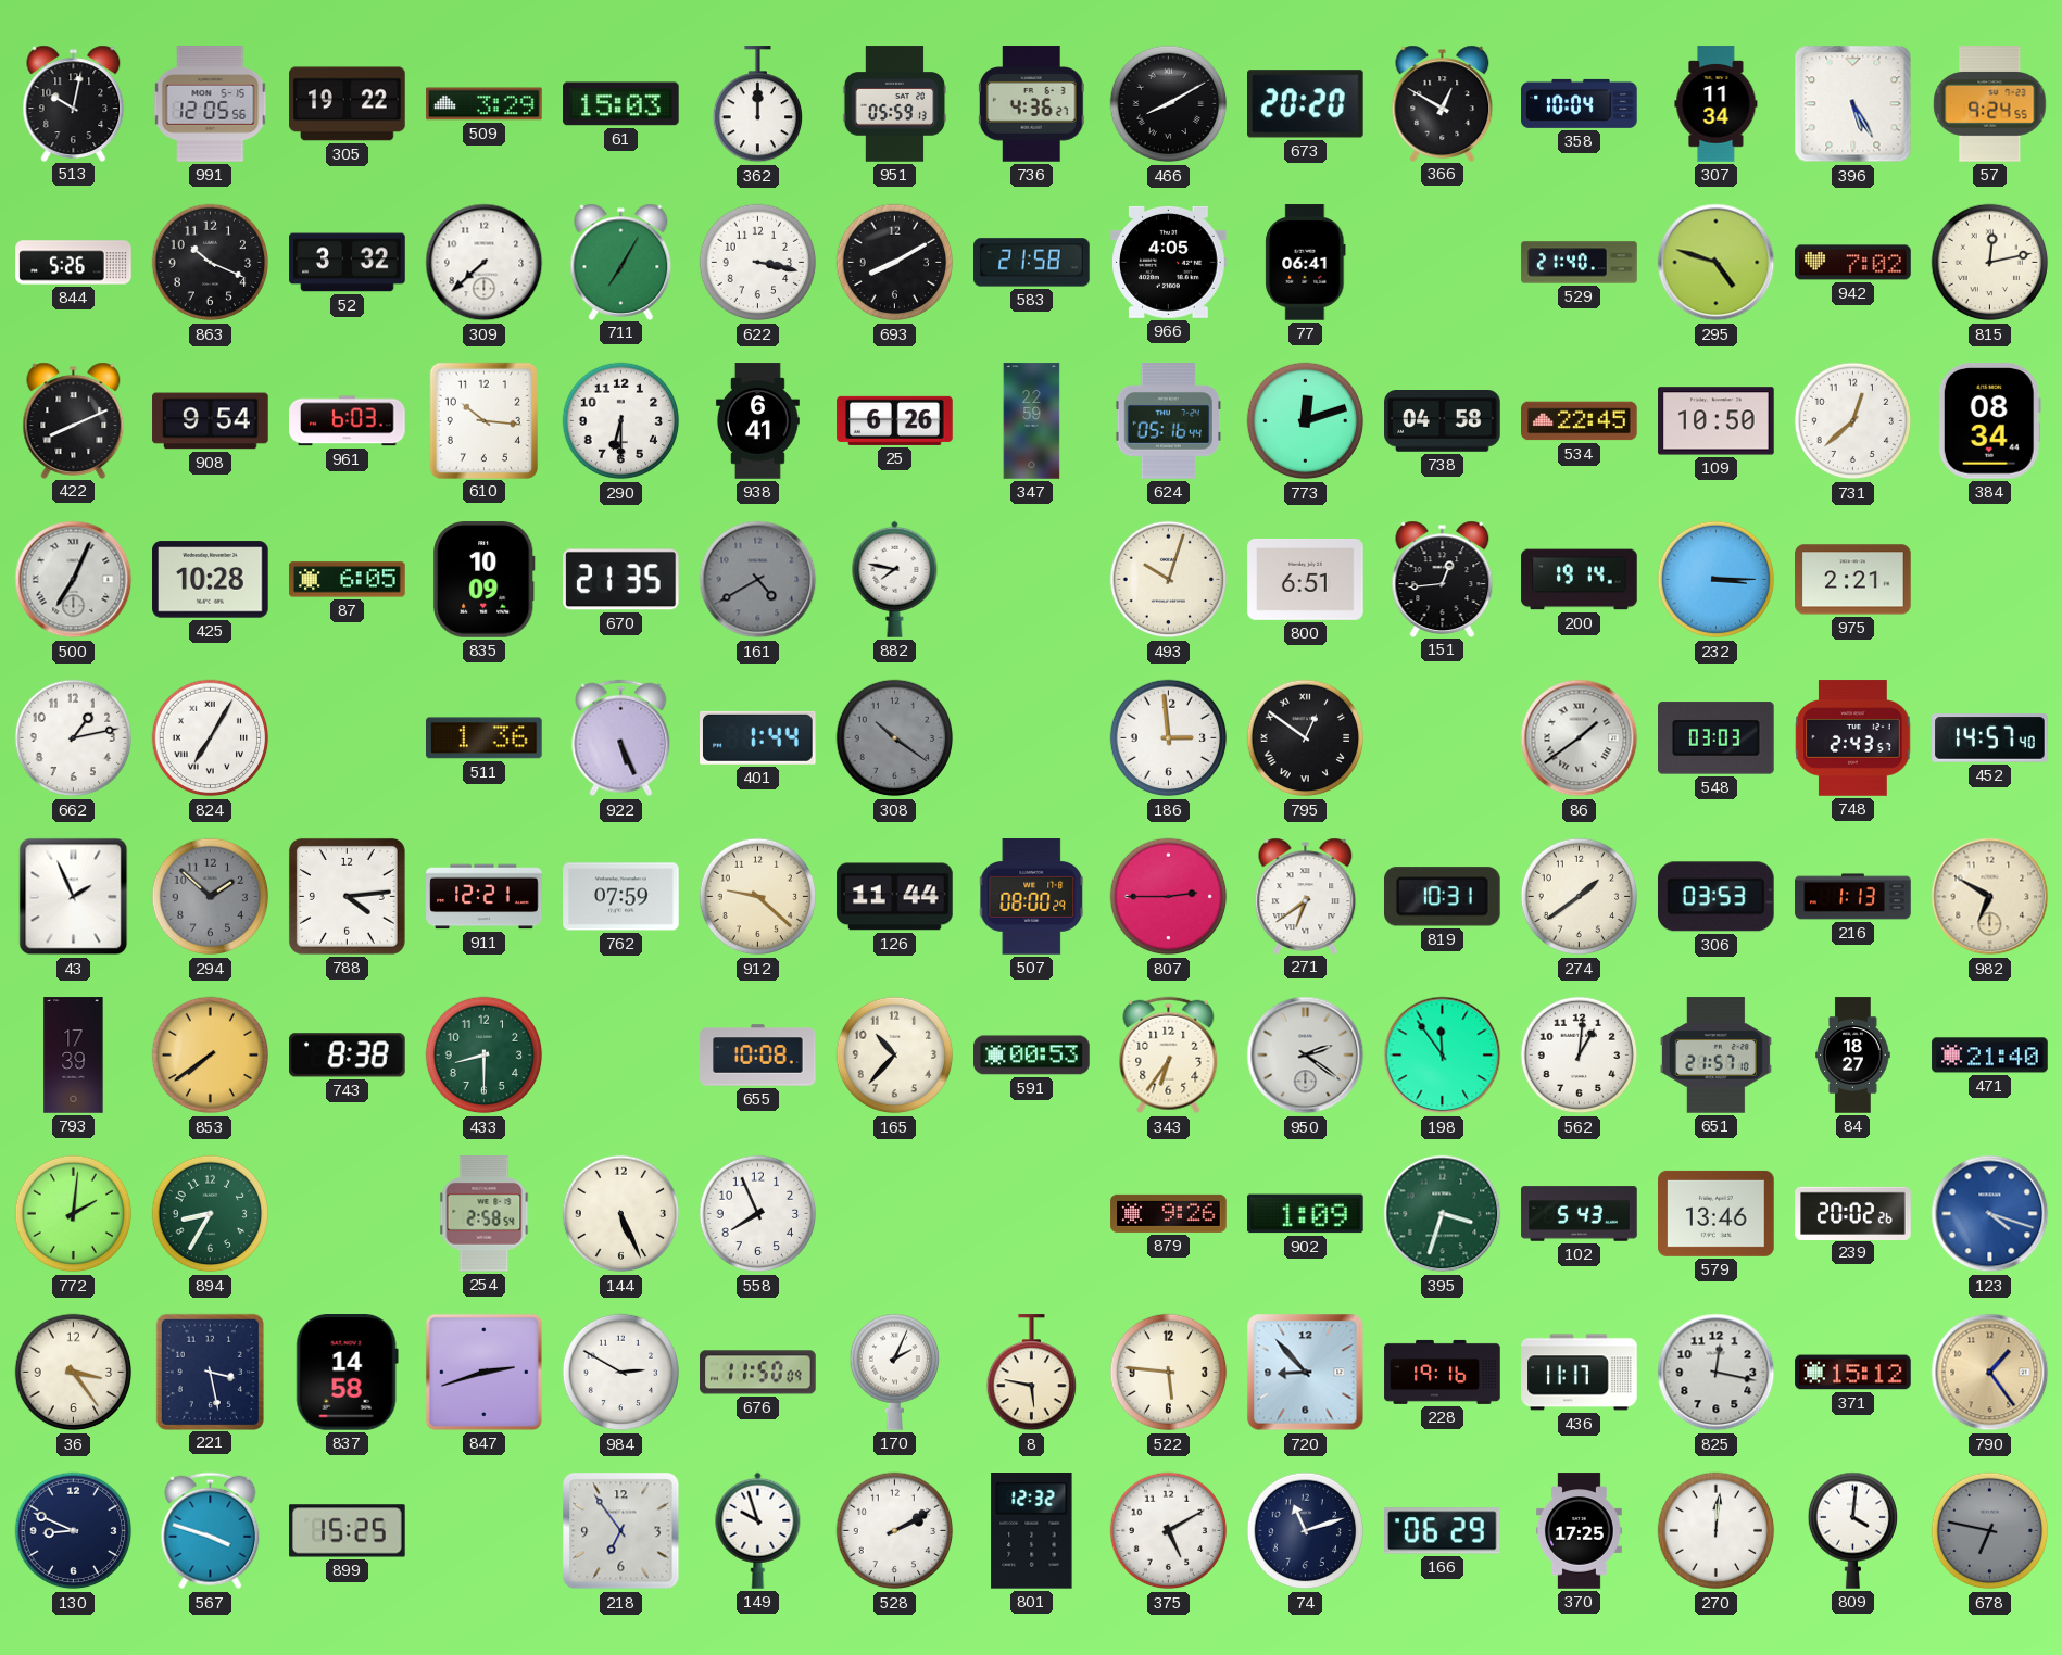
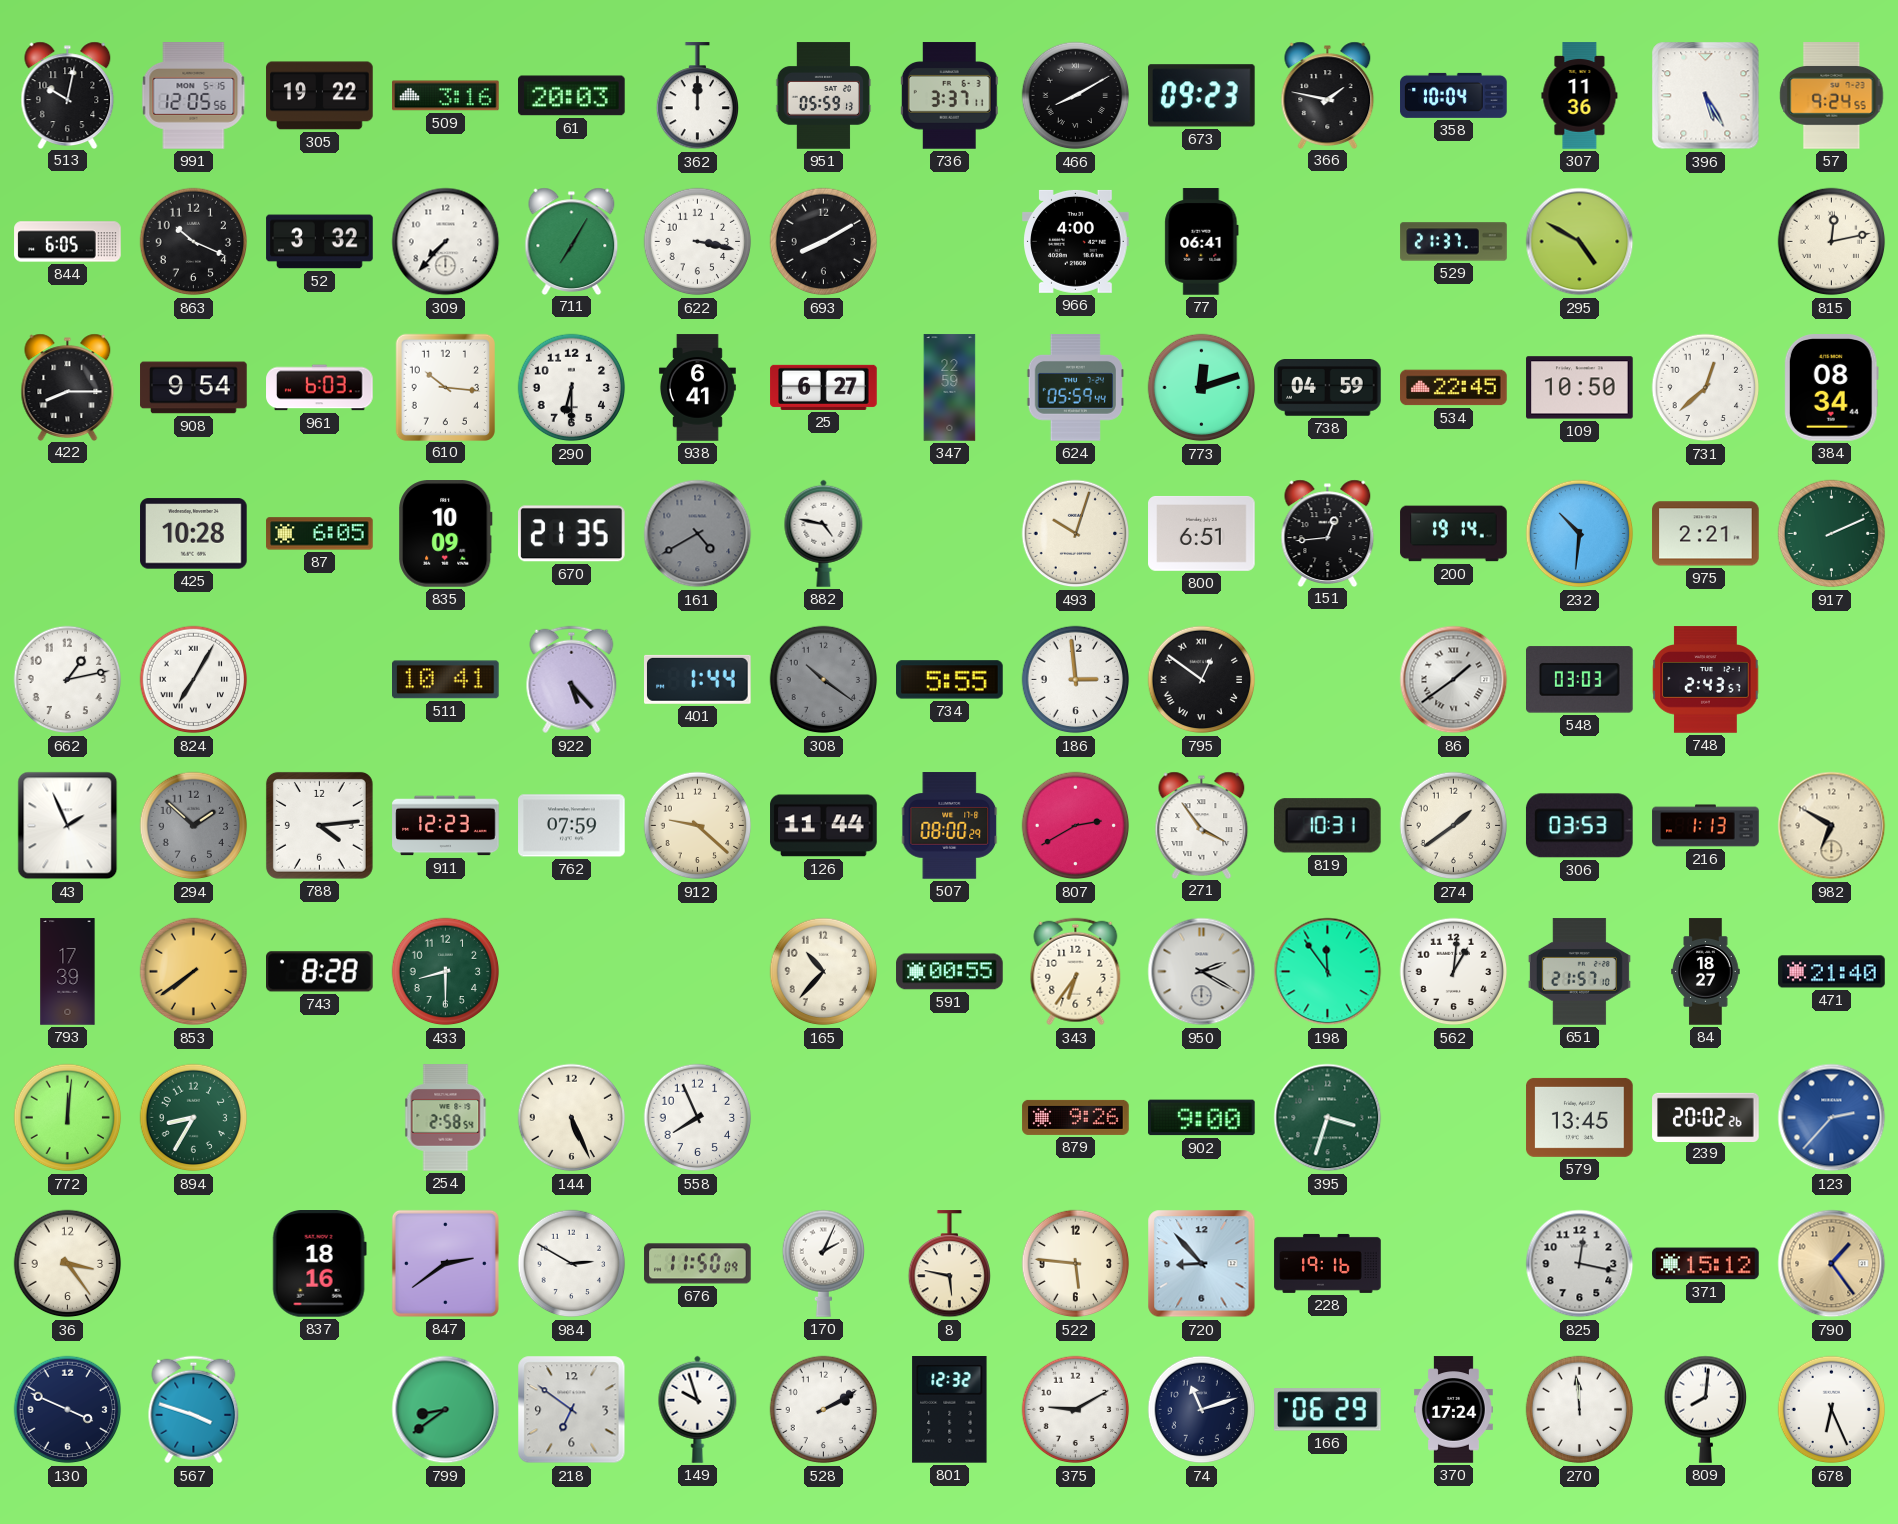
509: 3:29 -> 3:16
61: 15:03 -> 20:03
736: 4:36 -> 3:37
673: 20:20 -> 09:23
366: 12:50 -> 1:47
307: 11:34 -> 11:36
844: 5:26 -> 6:05
309: 7:38 -> 7:37
583: 21:58 -> none
966: 4:05 -> 4:00
529: 21:40 -> 21:37
295: 4:48 -> 4:50
942: 7:02 -> none
422: 8:11 -> 8:15
25: 6:26 -> 6:27
624: 05:16 -> 05:59
738: 04:58 -> 04:59
500: 7:04 -> none
882: 7:47 -> 4:47
232: 3:15 -> 10:31
917: none -> 2:11
511: 1:36 -> 10:41
922: 5:26 -> 5:23
734: none -> 5:55
452: 14:57 -> none
911: 12:21 -> 12:23
807: 2:45 -> 2:40
271: 6:39 -> 3:54
743: 8:38 -> 8:28
655: 10:08 -> none
591: 00:53 -> 00:55
950: 2:21 -> 2:20
772: 2:01 -> 12:01
902: 1:09 -> 9:00
102: 5:43 -> none
579: 13:46 -> 13:45
123: 4:18 -> 2:37
221: 3:28 -> none
837: 14:58 -> 18:16
847: 2:42 -> 2:39
436: 11:17 -> none
130: 8:49 -> 3:49
899: 15:25 -> none
799: none -> 8:39
218: 6:54 -> 6:51
375: 5:10 -> 9:10
370: 17:25 -> 17:24
270: 12:01 -> 11:59
809: 4:01 -> 8:01
678: 6:47 -> 6:26
678 dial: grey -> white
